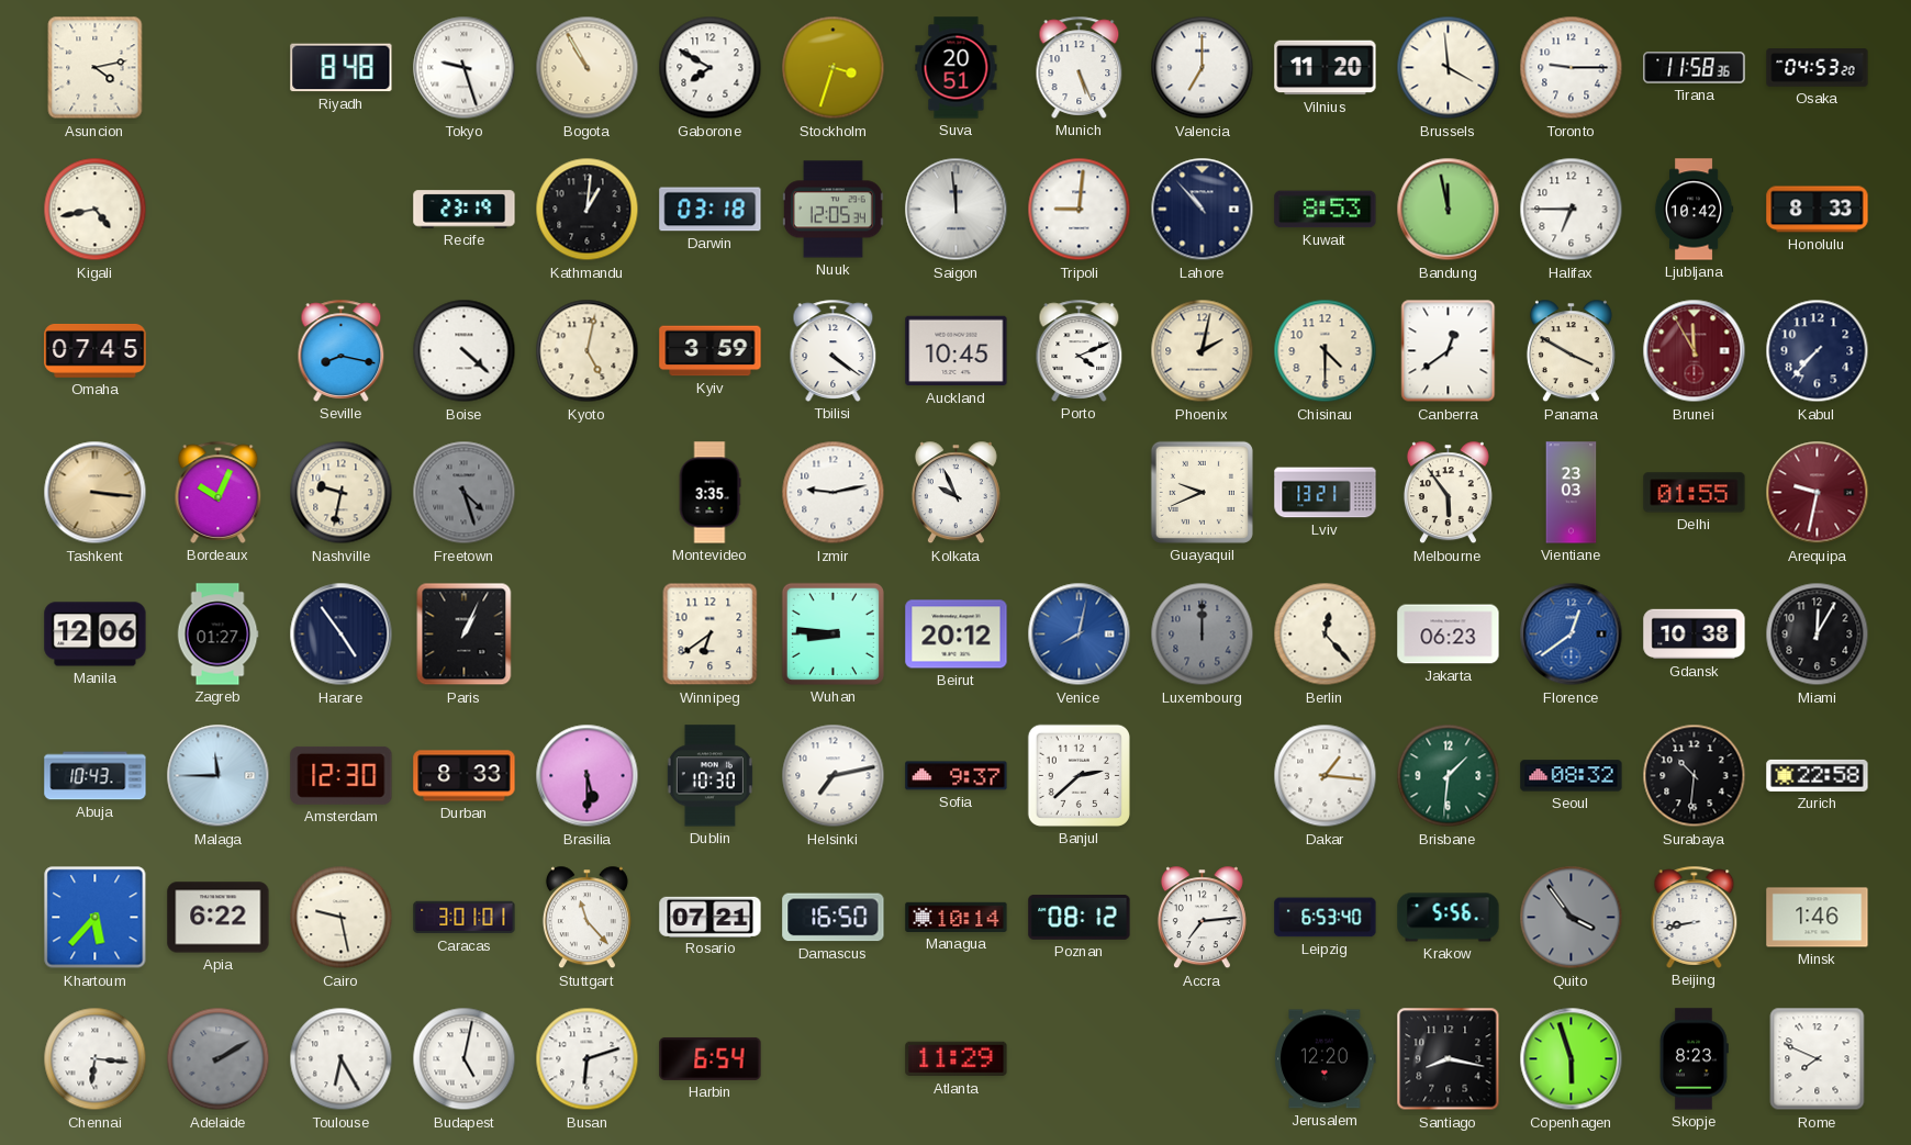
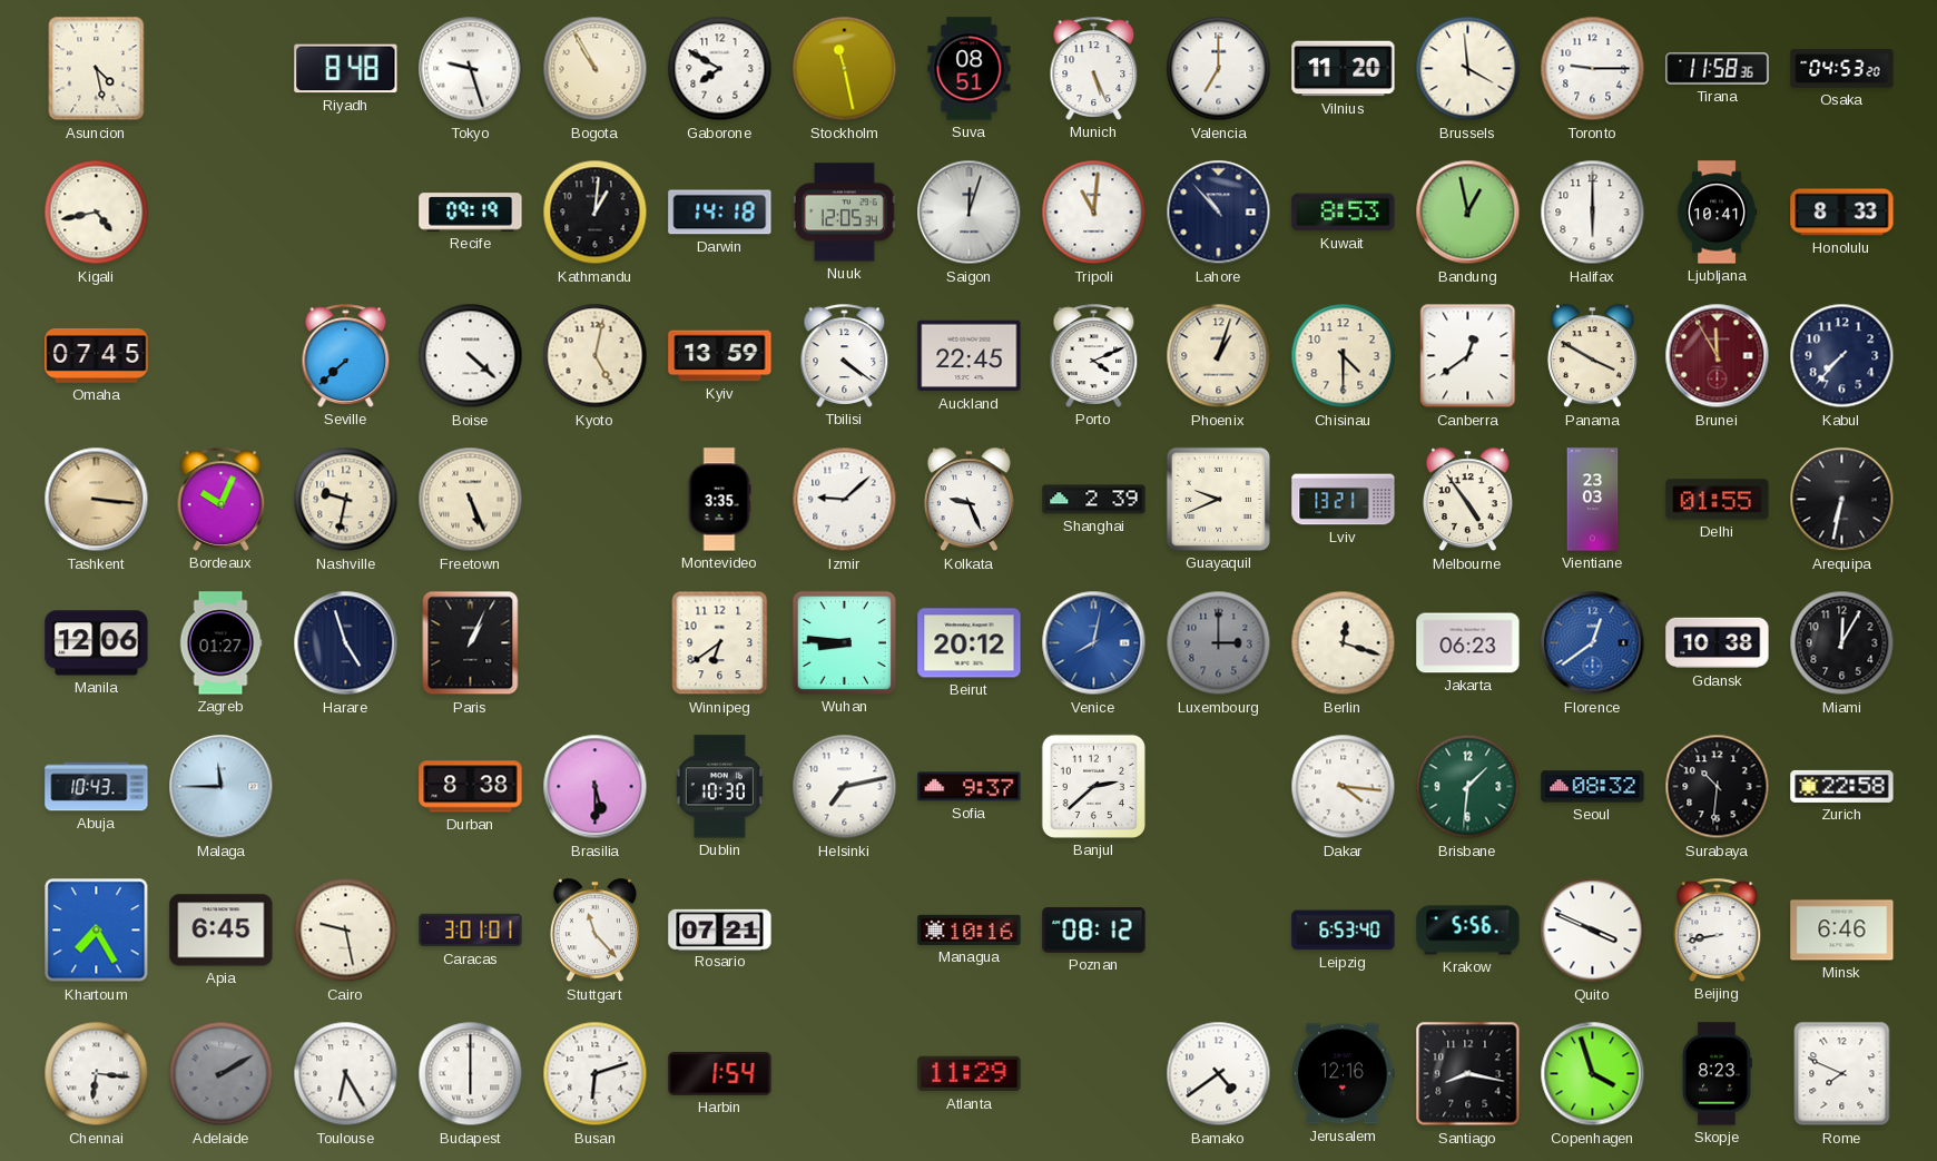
Asuncion: 4:13 -> 4:28
Stockholm: 3:33 -> 11:28
Suva: 20:51 -> 08:51
Recife: 23:19 -> 09:19
Darwin: 03:18 -> 14:18
Saigon: 11:59 -> 12:03
Tripoli: 9:01 -> 11:01
Bandung: 11:58 -> 12:58
Halifax: 6:45 -> 6:00
Ljubljana: 10:42 -> 10:41
Seville: 8:17 -> 7:38
Kyiv: 3:59 -> 13:59
Auckland: 10:45 -> 22:45
Phoenix: 2:02 -> 1:03
Freetown: 4:27 -> 5:26
Freetown dial: grey -> cream
Izmir: 9:13 -> 9:08
Kolkata: 9:56 -> 9:26
Shanghai: none -> 2:39
Melbourne: 5:54 -> 4:54
Arequipa: 9:32 -> 6:32
Arequipa dial: burgundy -> black
Harare: 4:54 -> 4:57
Luxembourg: 12:00 -> 3:00
Berlin: 12:23 -> 12:18
Amsterdam: 12:30 -> none
Durban: 8:33 -> 8:38
Dakar: 1:16 -> 4:16
Khartoum: 5:37 -> 7:25
Apia: 6:22 -> 6:45
Damascus: 16:50 -> none
Managua: 10:14 -> 10:16
Accra: 7:14 -> none
Quito: 3:54 -> 3:49
Quito dial: grey -> white
Minsk: 1:46 -> 6:46
Budapest: 5:02 -> 6:00
Harbin: 6:54 -> 1:54
Bamako: none -> 4:39
Jerusalem: 12:20 -> 12:16
Copenhagen: 5:57 -> 3:57
